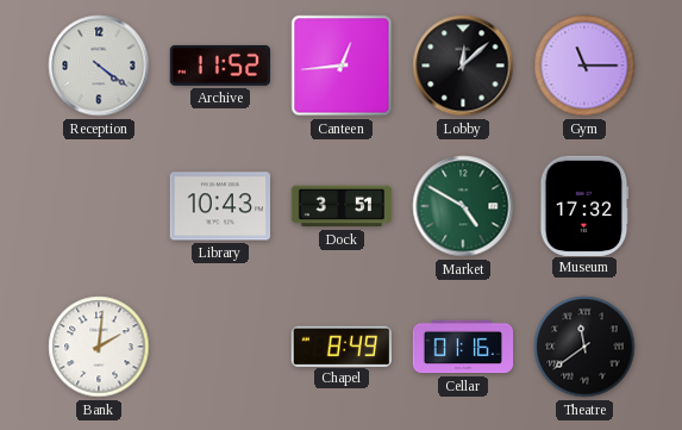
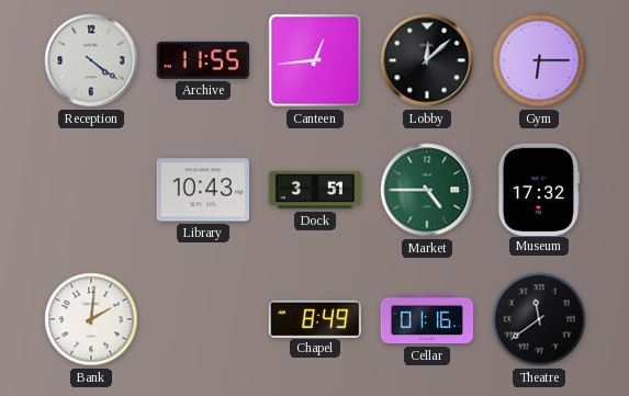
Archive: 11:52 -> 11:55
Gym: 11:15 -> 6:15
Market: 4:50 -> 4:45
